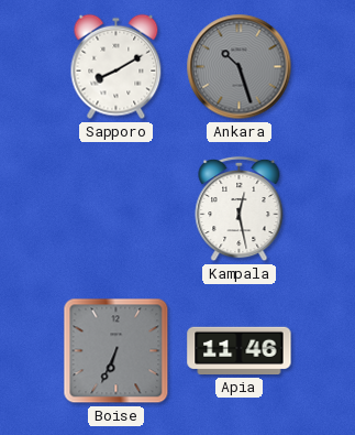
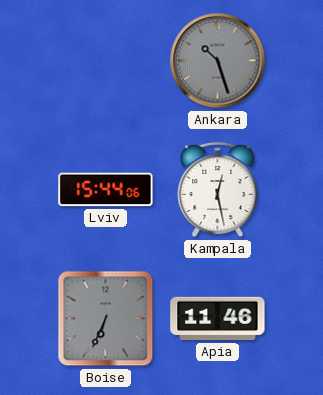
Sapporo: 8:10 -> none
Lviv: none -> 15:44
